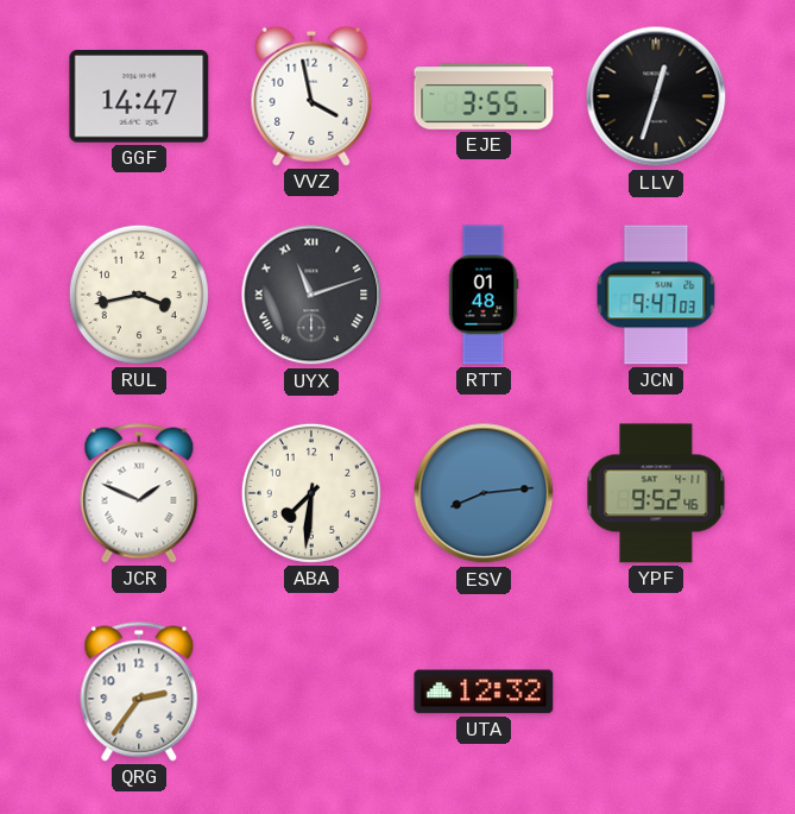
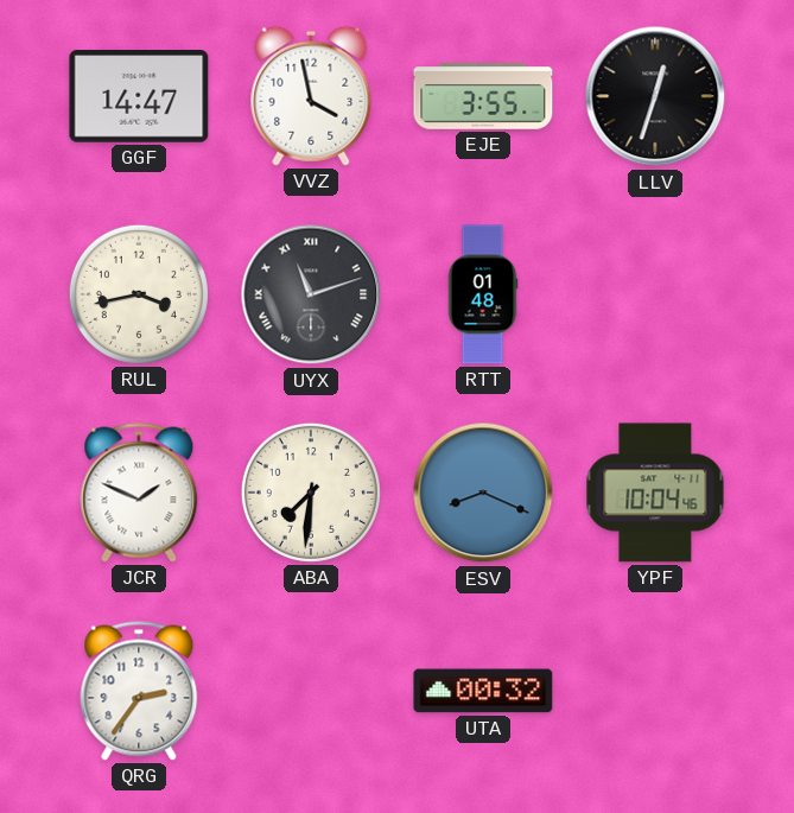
JCN: 9:47 -> none
ESV: 8:14 -> 8:19
YPF: 9:52 -> 10:04
UTA: 12:32 -> 00:32
